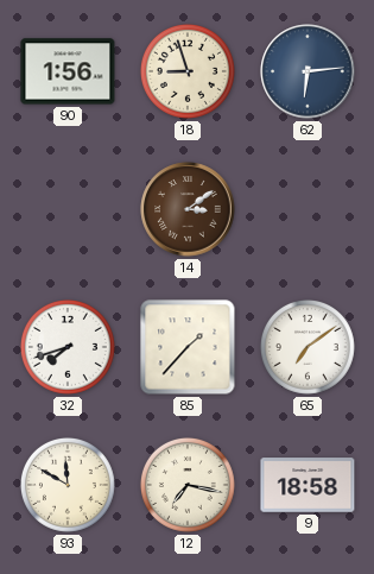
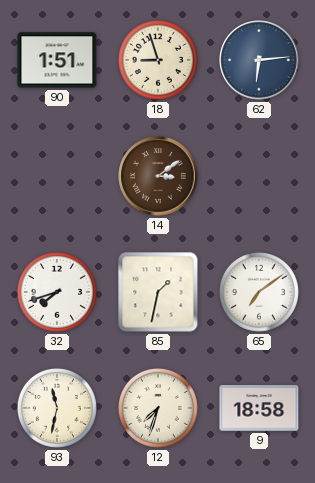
90: 1:56 -> 1:51
85: 1:37 -> 1:32
93: 11:50 -> 11:32
12: 7:17 -> 7:33
